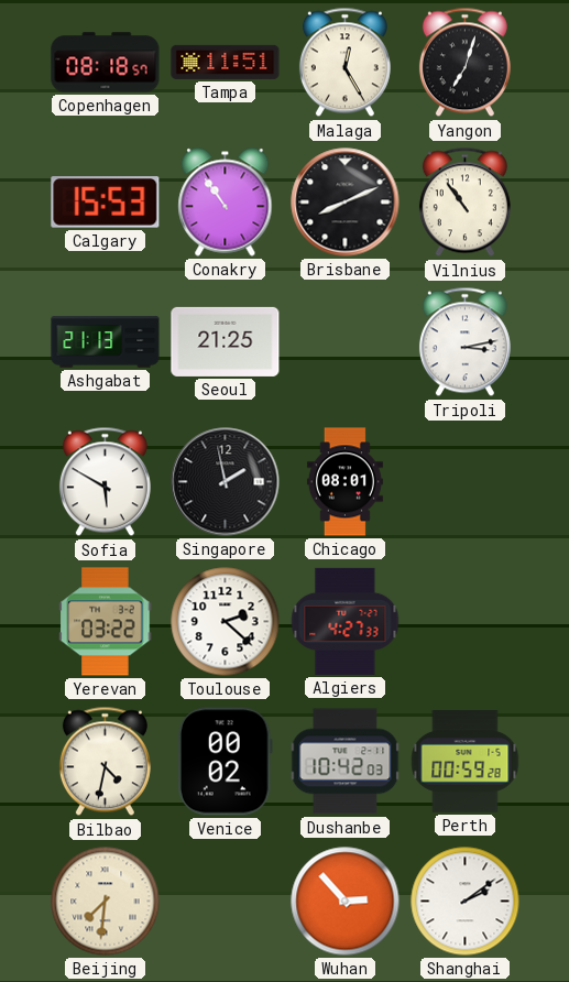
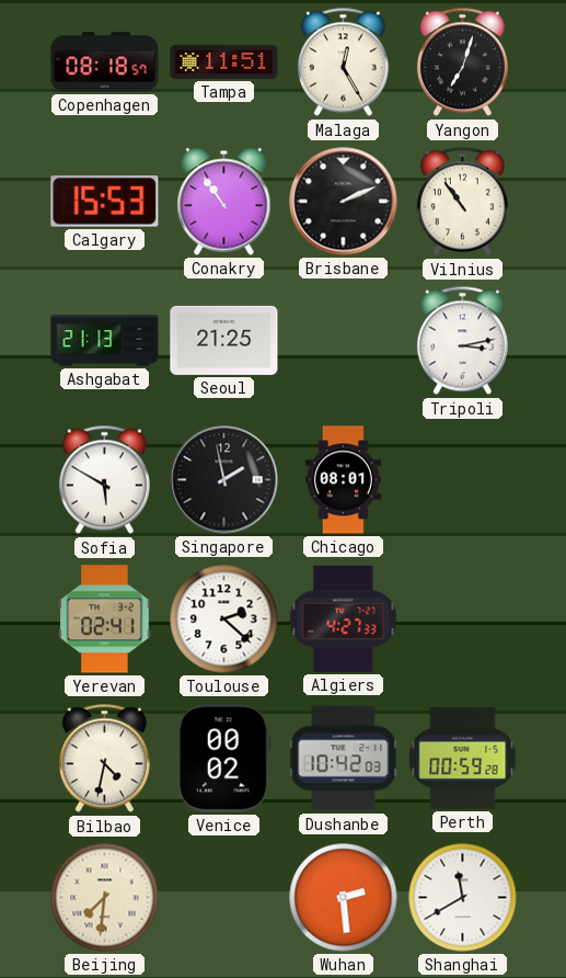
Brisbane: 8:11 -> 2:11
Yerevan: 03:22 -> 02:41
Wuhan: 2:53 -> 2:29
Shanghai: 2:09 -> 11:40
